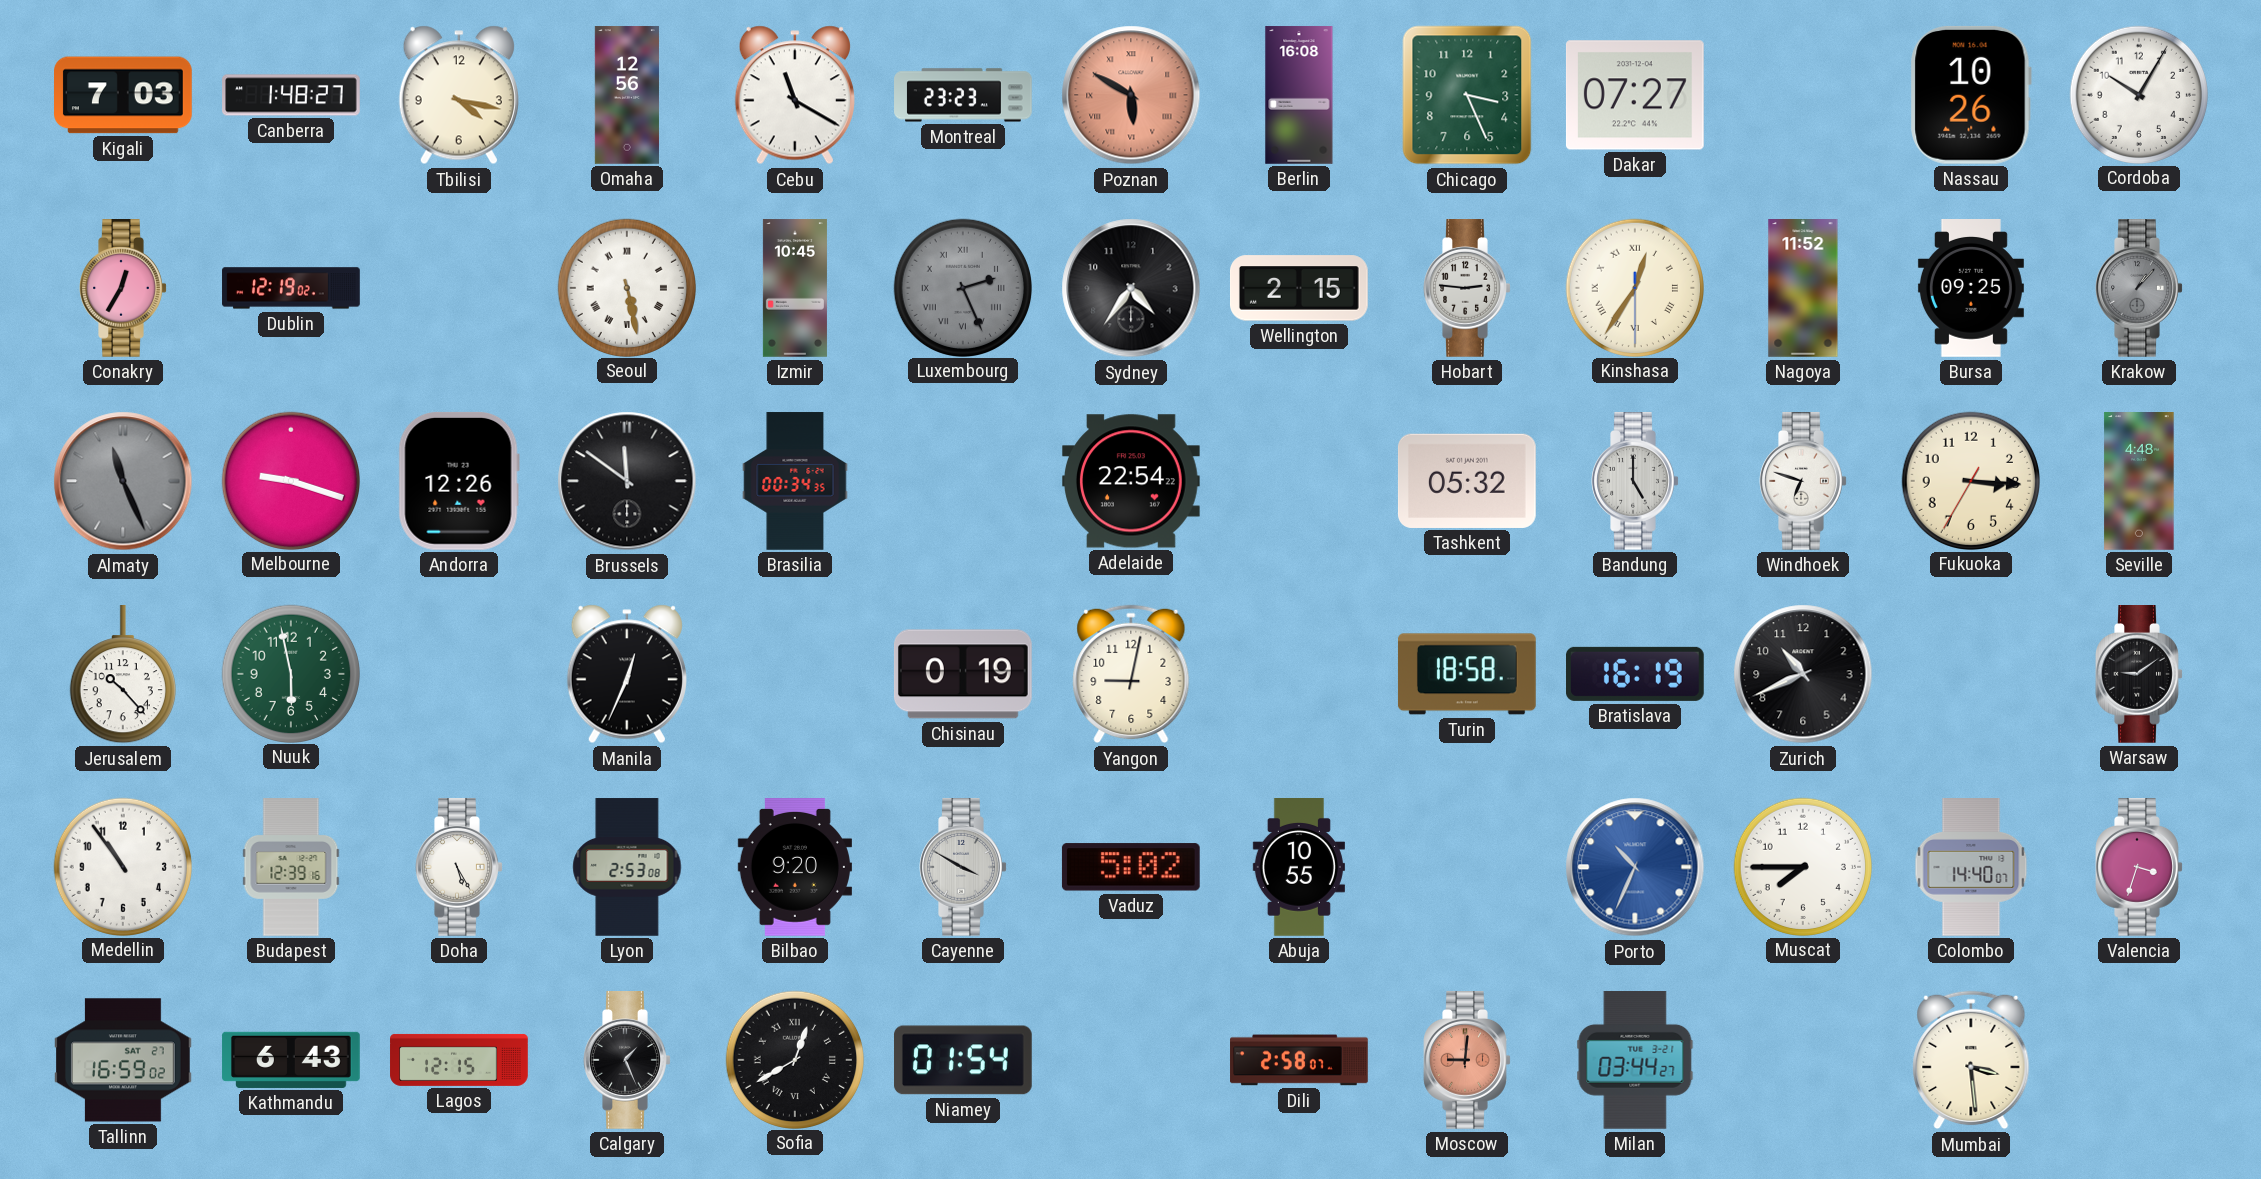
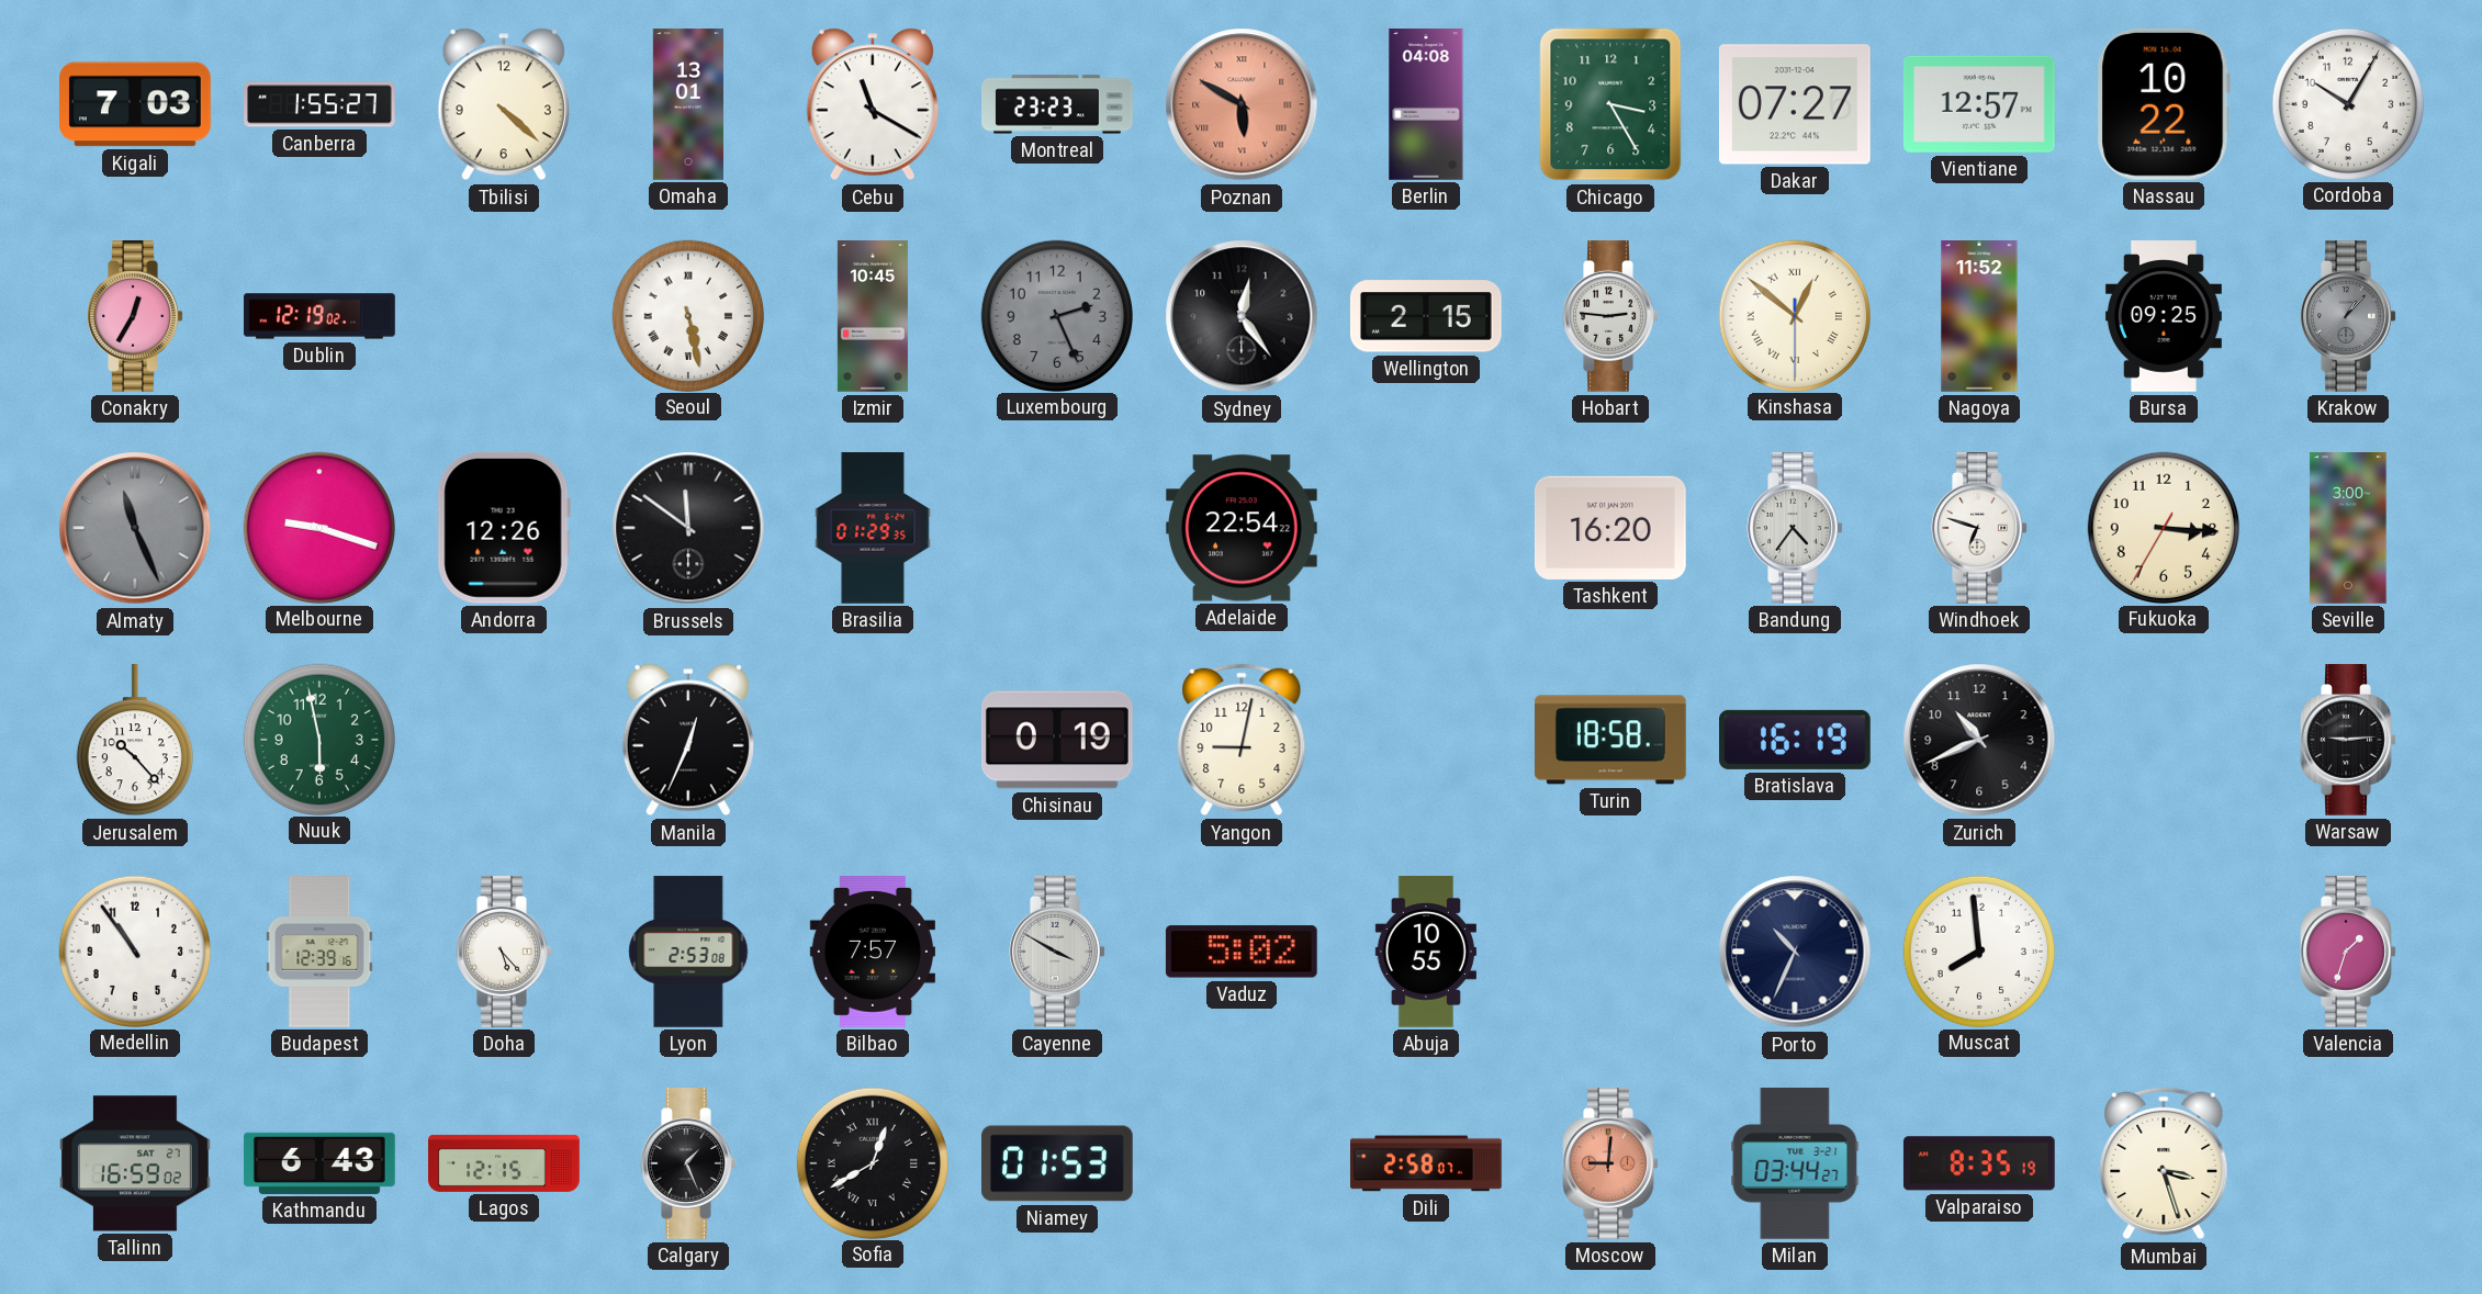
Canberra: 1:48 -> 1:55
Tbilisi: 4:17 -> 4:22
Omaha: 12:56 -> 13:01
Berlin: 16:08 -> 04:08
Chicago: 3:26 -> 3:25
Vientiane: none -> 12:57
Nassau: 10:26 -> 10:22
Luxembourg numerals: Roman -> Arabic
Sydney: 4:36 -> 12:24
Kinshasa: 12:35 -> 12:51
Brasilia: 00:34 -> 01:29
Tashkent: 05:32 -> 16:20
Bandung: 5:00 -> 4:36
Seville: 4:48 -> 3:00
Warsaw: 9:09 -> 9:14
Doha: 5:25 -> 5:23
Bilbao: 9:20 -> 7:57
Porto dial: blue -> navy
Muscat: 7:45 -> 7:59
Colombo: 14:40 -> none
Valencia: 3:33 -> 1:33
Niamey: 01:54 -> 01:53
Valparaiso: none -> 8:35
Mumbai: 3:29 -> 3:27
